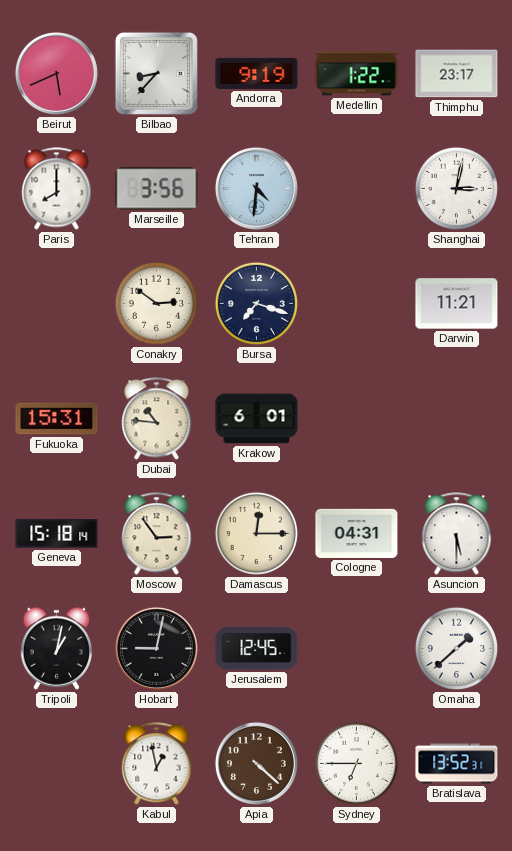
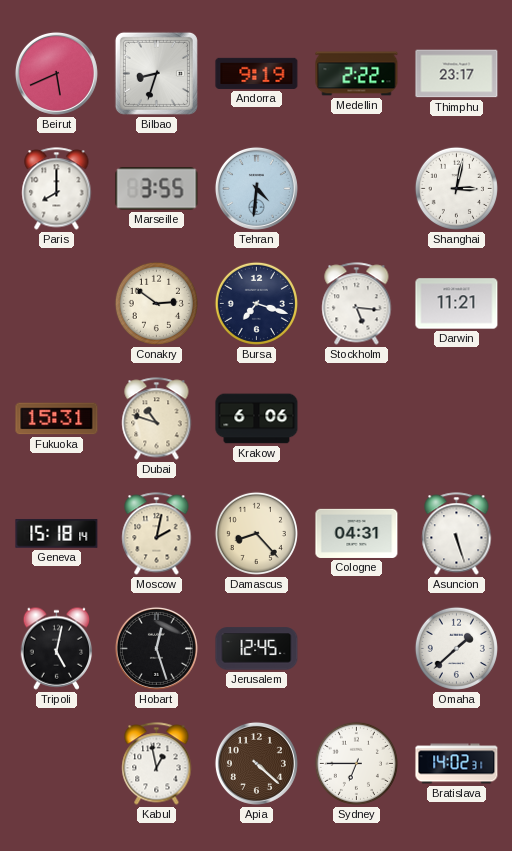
Bilbao: 8:37 -> 8:33
Medellin: 1:22 -> 2:22
Marseille: 3:56 -> 3:55
Stockholm: none -> 5:16
Dubai: 10:46 -> 10:48
Krakow: 6:01 -> 6:06
Moscow: 2:54 -> 2:02
Damascus: 12:15 -> 8:23
Asuncion: 5:30 -> 5:27
Tripoli: 1:02 -> 5:02
Hobart: 9:02 -> 12:27
Bratislava: 13:52 -> 14:02
